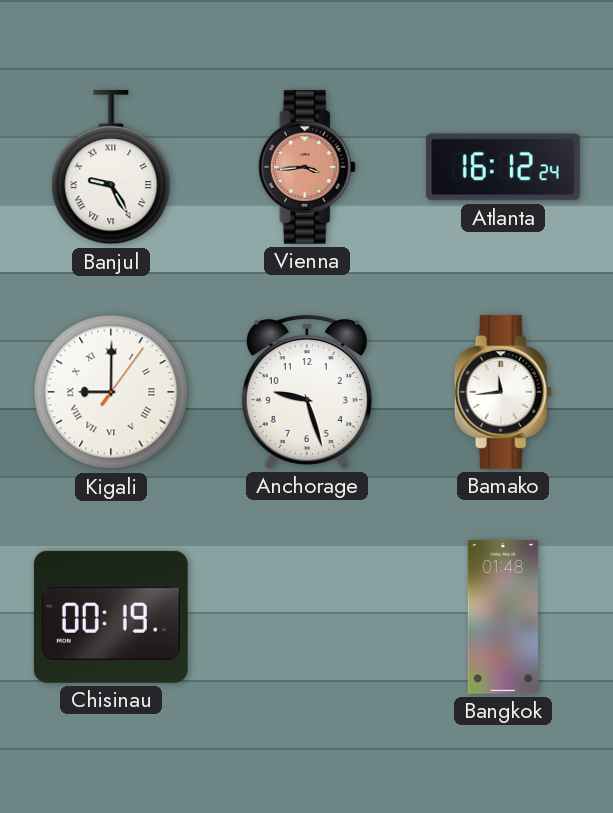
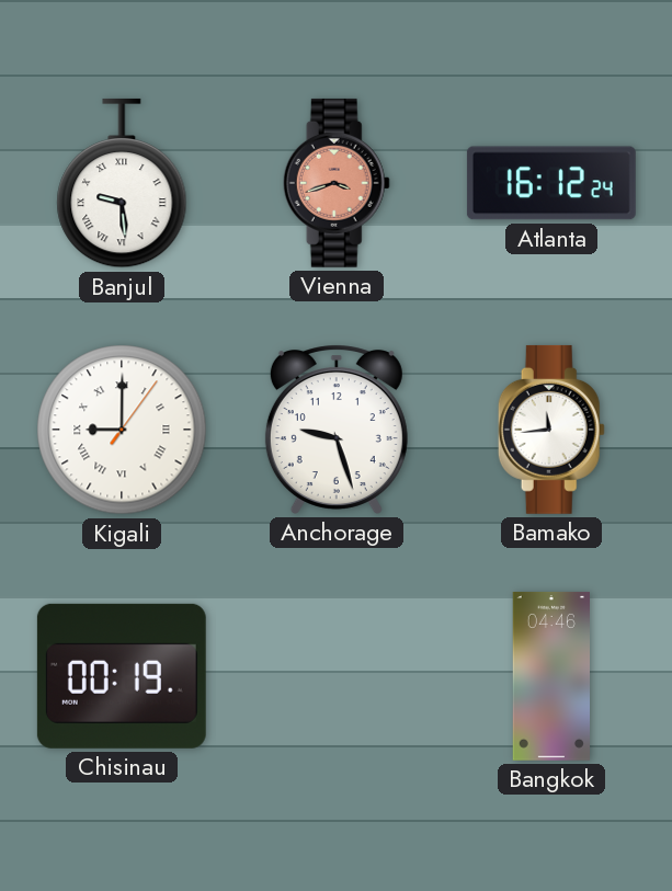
Banjul: 9:25 -> 9:29
Vienna: 3:44 -> 3:42
Bangkok: 01:48 -> 04:46
